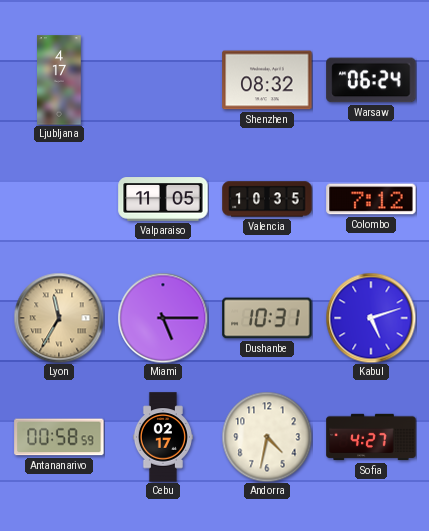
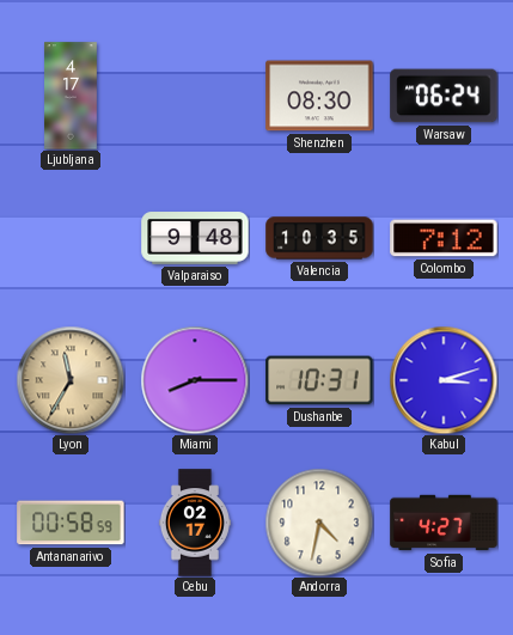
Shenzhen: 08:32 -> 08:30
Valparaiso: 11:05 -> 9:48
Miami: 5:15 -> 8:15
Kabul: 5:12 -> 3:12
